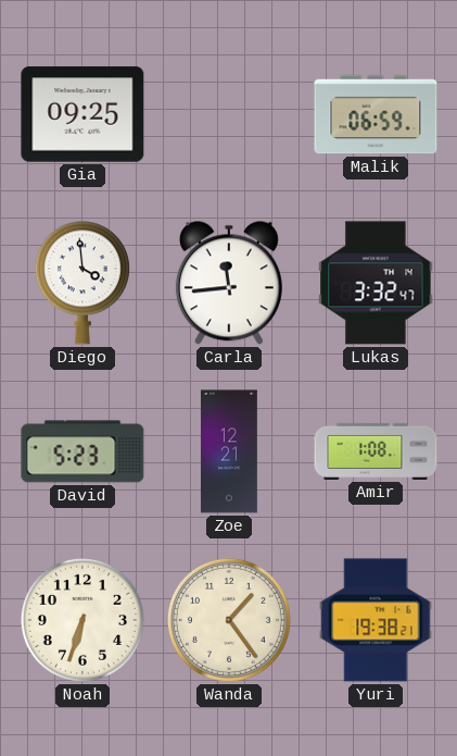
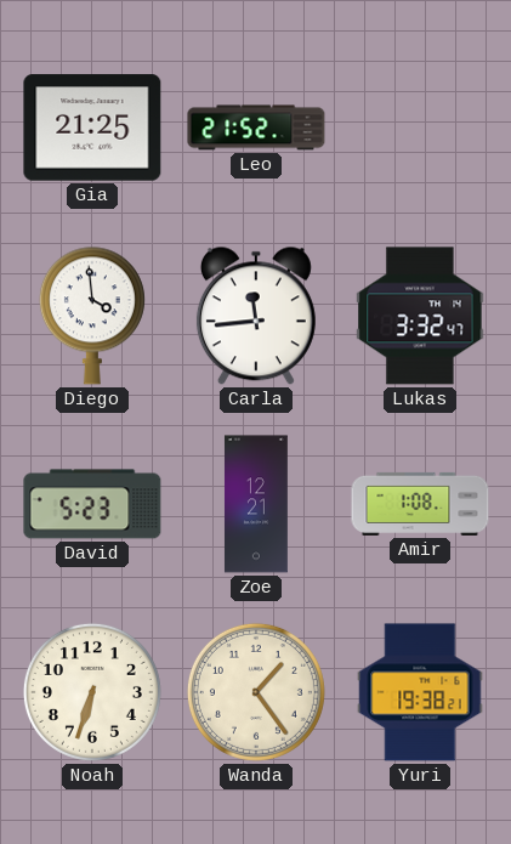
Gia: 09:25 -> 21:25
Leo: none -> 21:52
Malik: 06:59 -> none
